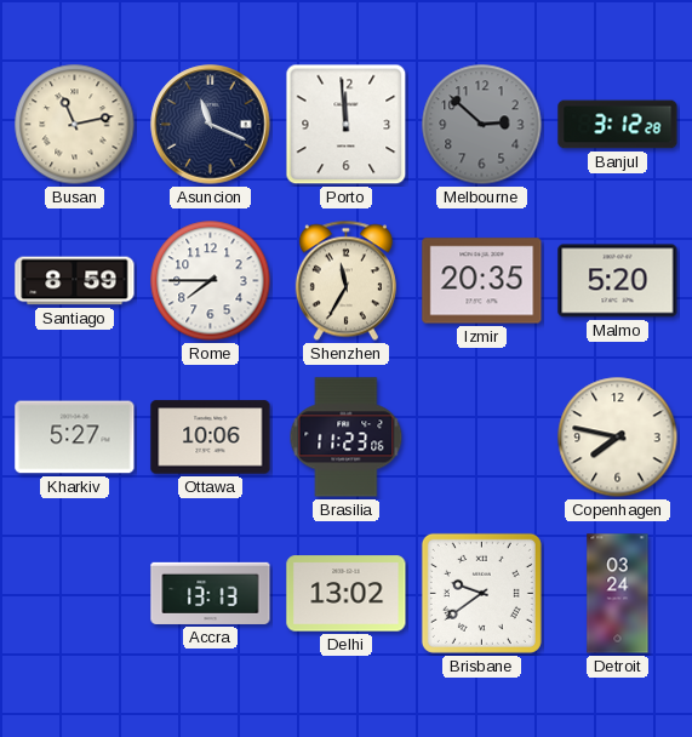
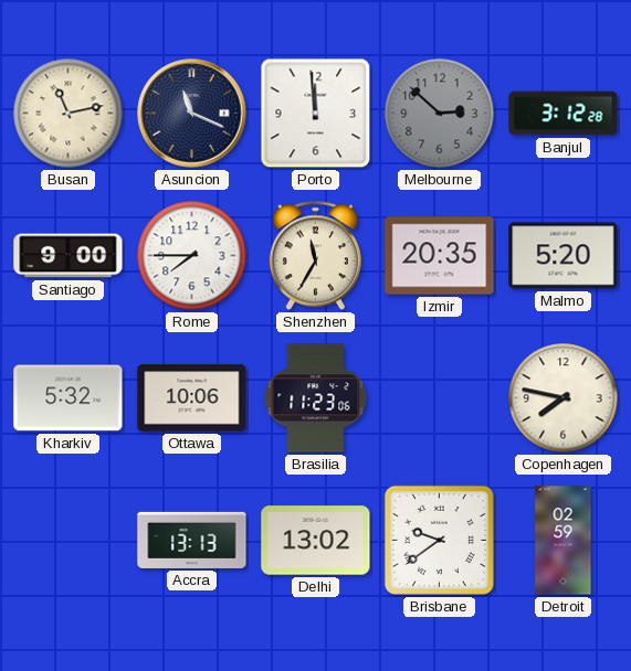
Santiago: 8:59 -> 9:00
Kharkiv: 5:27 -> 5:32
Detroit: 03:24 -> 02:59
